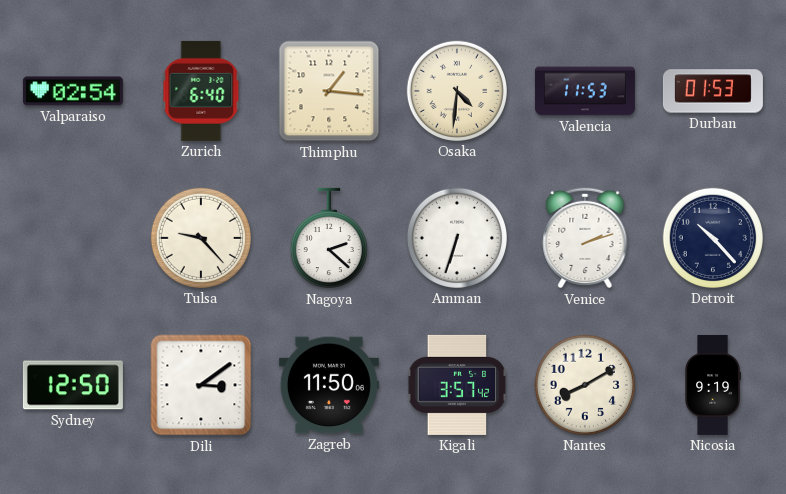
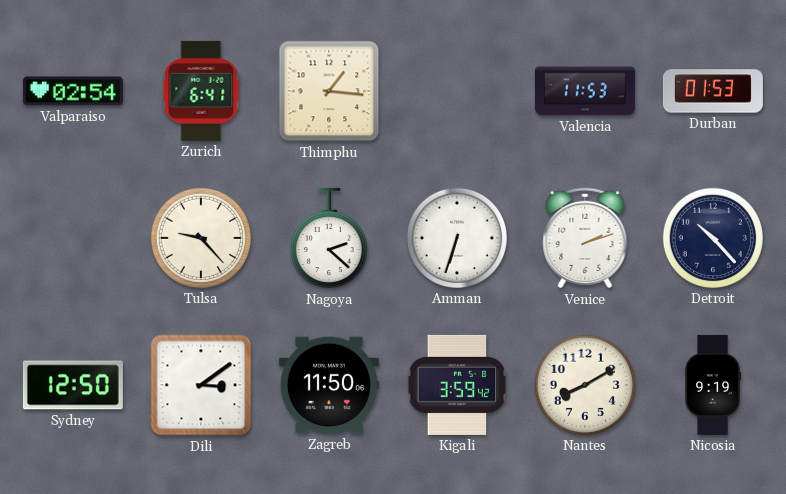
Zurich: 6:40 -> 6:41
Osaka: 4:31 -> none
Kigali: 3:57 -> 3:59
